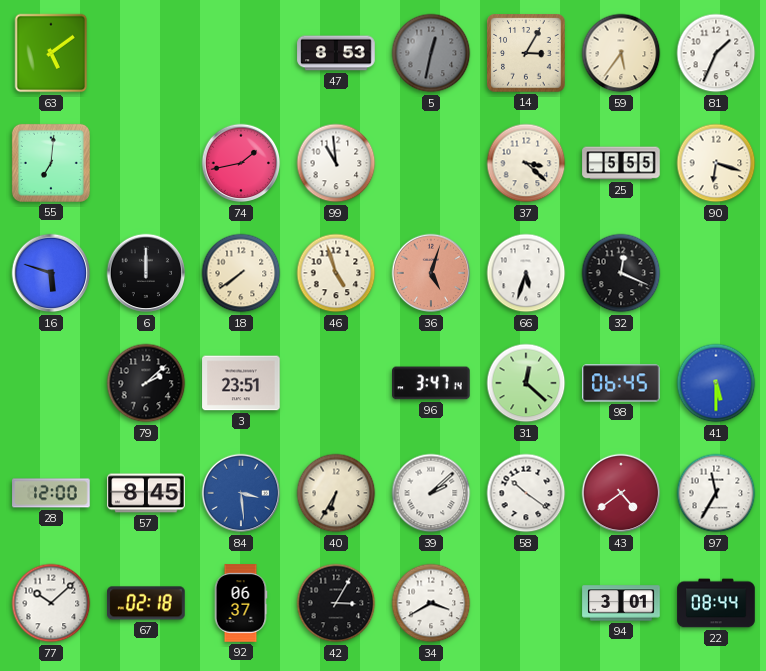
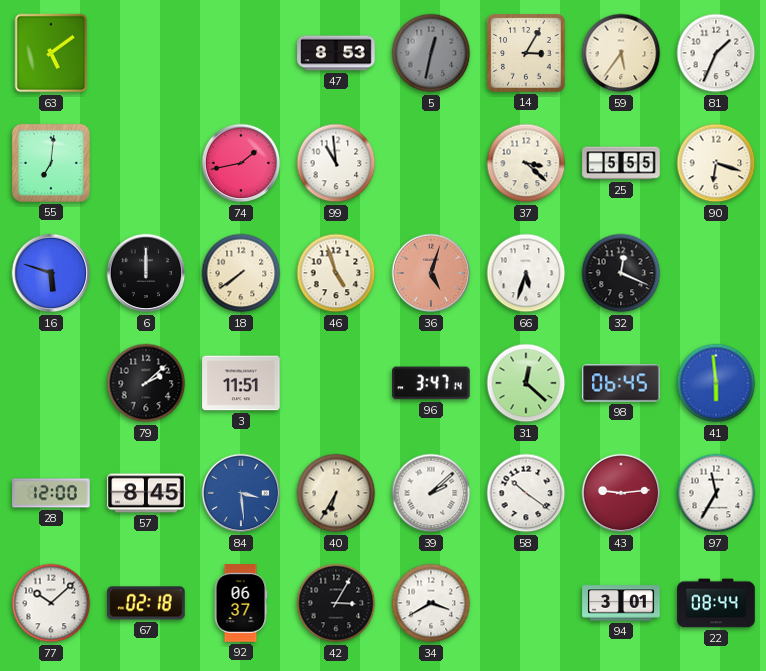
3: 23:51 -> 11:51
41: 5:30 -> 5:59
43: 4:39 -> 9:14
